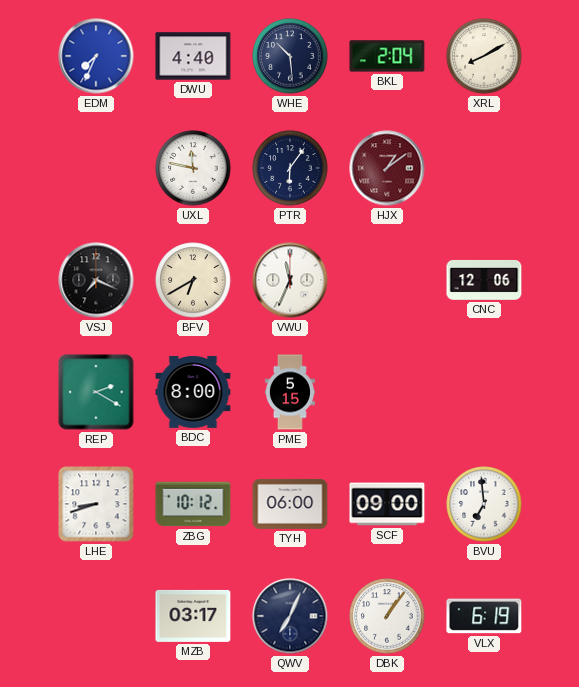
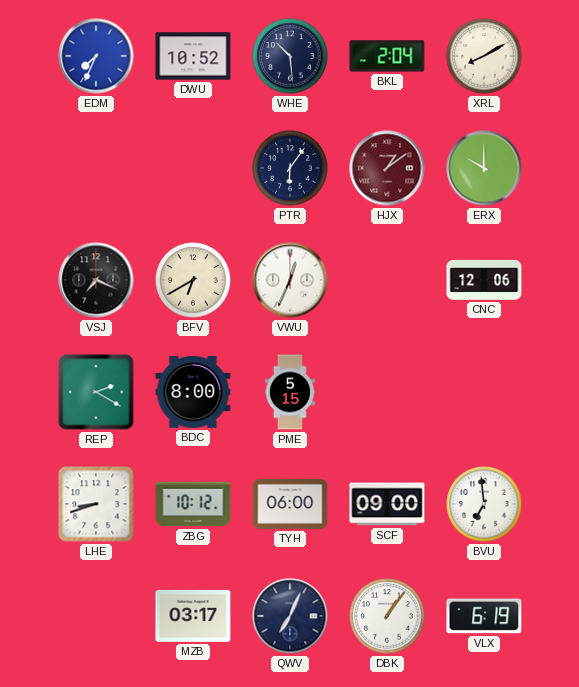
DWU: 4:40 -> 10:52
UXL: 11:47 -> none
ERX: none -> 10:00
VWU: 11:34 -> 12:34
